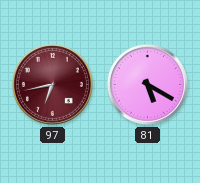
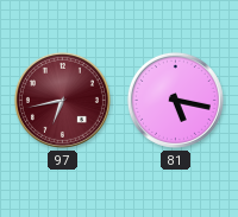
81: 5:20 -> 5:17
